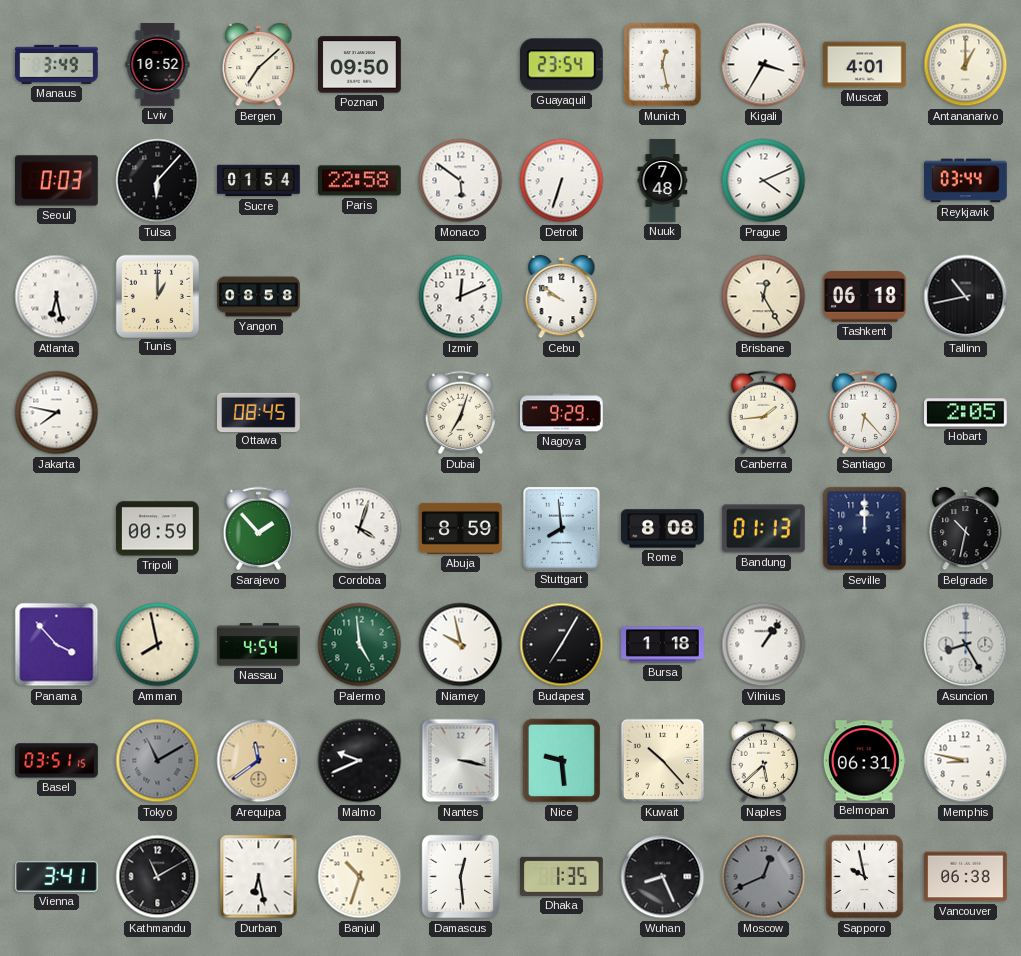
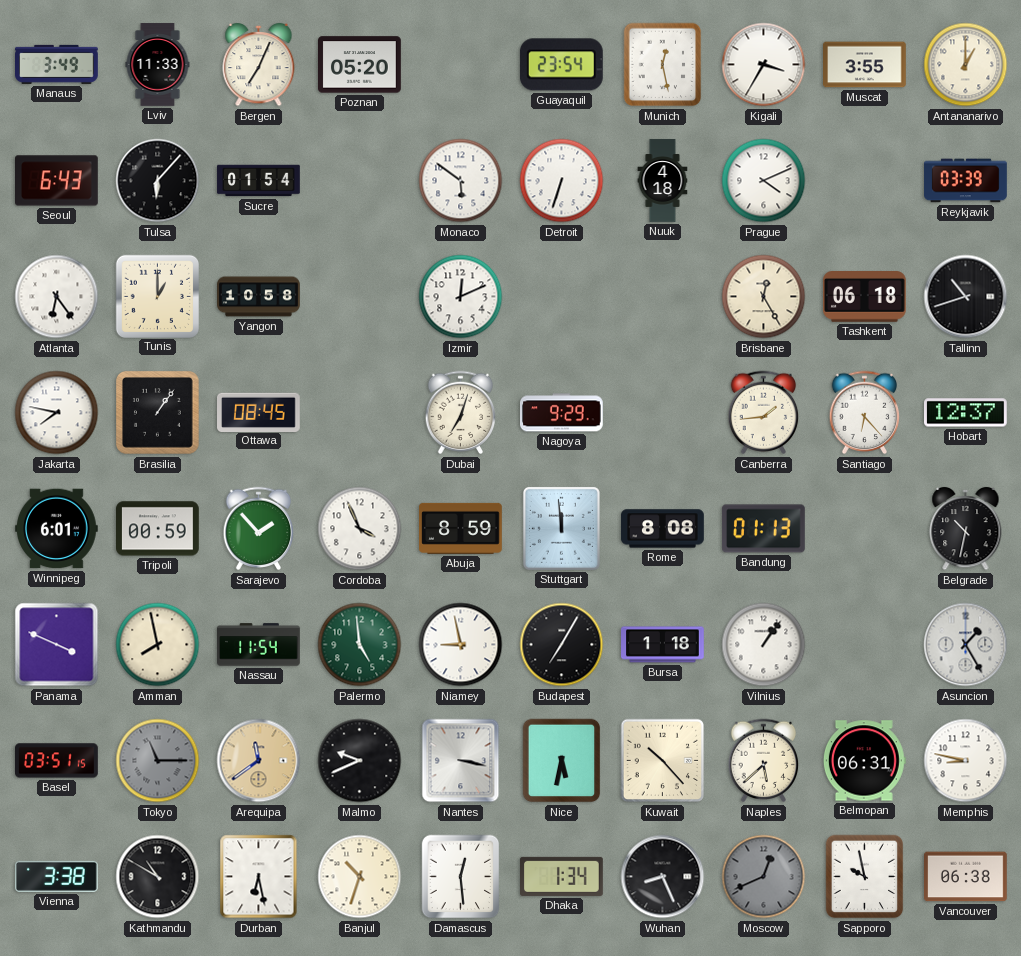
Lviv: 10:52 -> 11:33
Bergen: 7:08 -> 7:04
Poznan: 09:50 -> 05:20
Muscat: 4:01 -> 3:55
Seoul: 0:03 -> 6:43
Paris: 22:58 -> none
Nuuk: 7:48 -> 4:18
Reykjavik: 03:44 -> 03:39
Atlanta: 6:28 -> 6:24
Yangon: 08:58 -> 10:58
Cebu: 9:51 -> none
Tallinn: 10:43 -> 10:42
Brasilia: none -> 1:06
Hobart: 2:05 -> 12:37
Winnipeg: none -> 6:01
Cordoba: 4:03 -> 3:56
Stuttgart: 7:59 -> 11:59
Seville: 12:00 -> none
Panama: 3:53 -> 3:49
Nassau: 4:54 -> 11:54
Niamey: 9:58 -> 8:58
Asuncion: 8:25 -> 1:25
Tokyo: 11:10 -> 11:15
Nice: 9:29 -> 5:32
Vienna: 3:41 -> 3:38
Kathmandu: 11:10 -> 10:50
Dhaka: 1:35 -> 1:34
